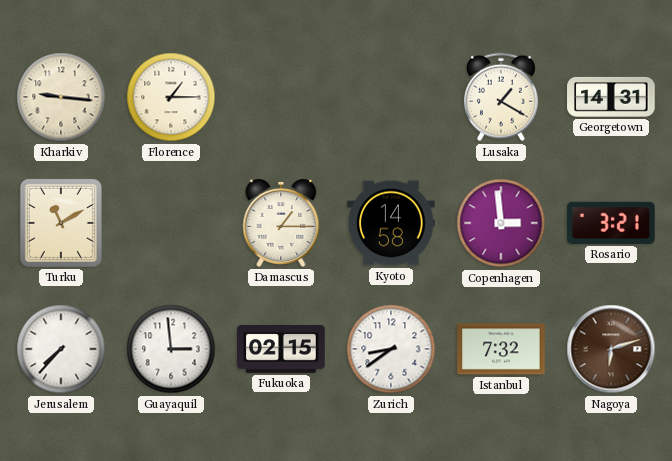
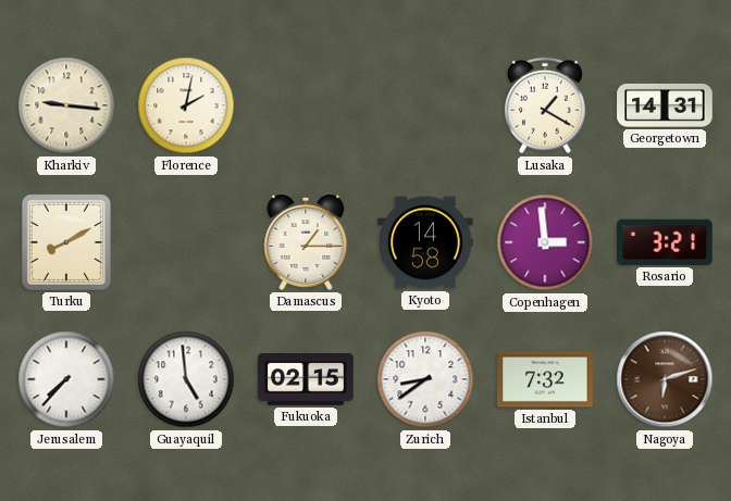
Florence: 1:15 -> 2:02
Turku: 11:10 -> 8:10
Guayaquil: 2:59 -> 4:59
